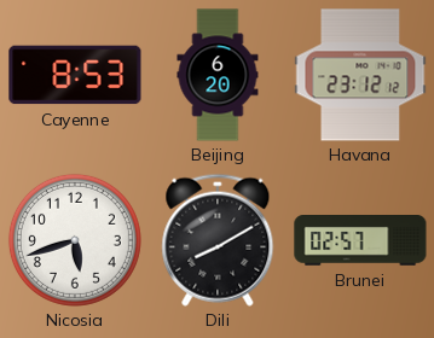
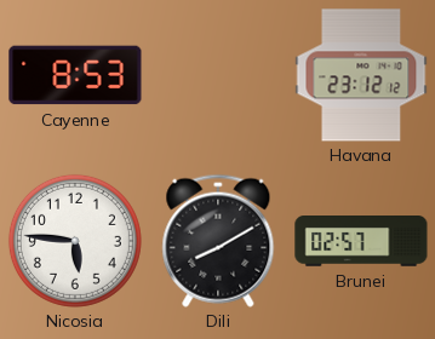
Beijing: 6:20 -> none
Nicosia: 5:42 -> 5:46
